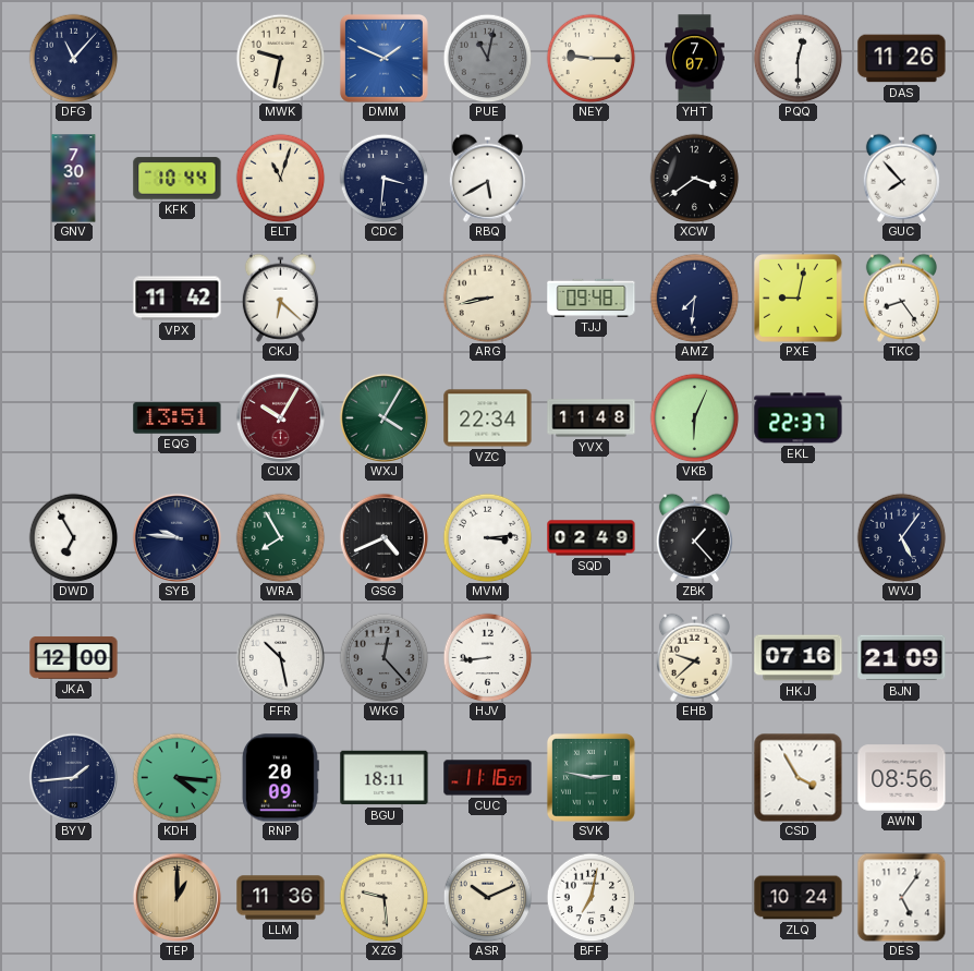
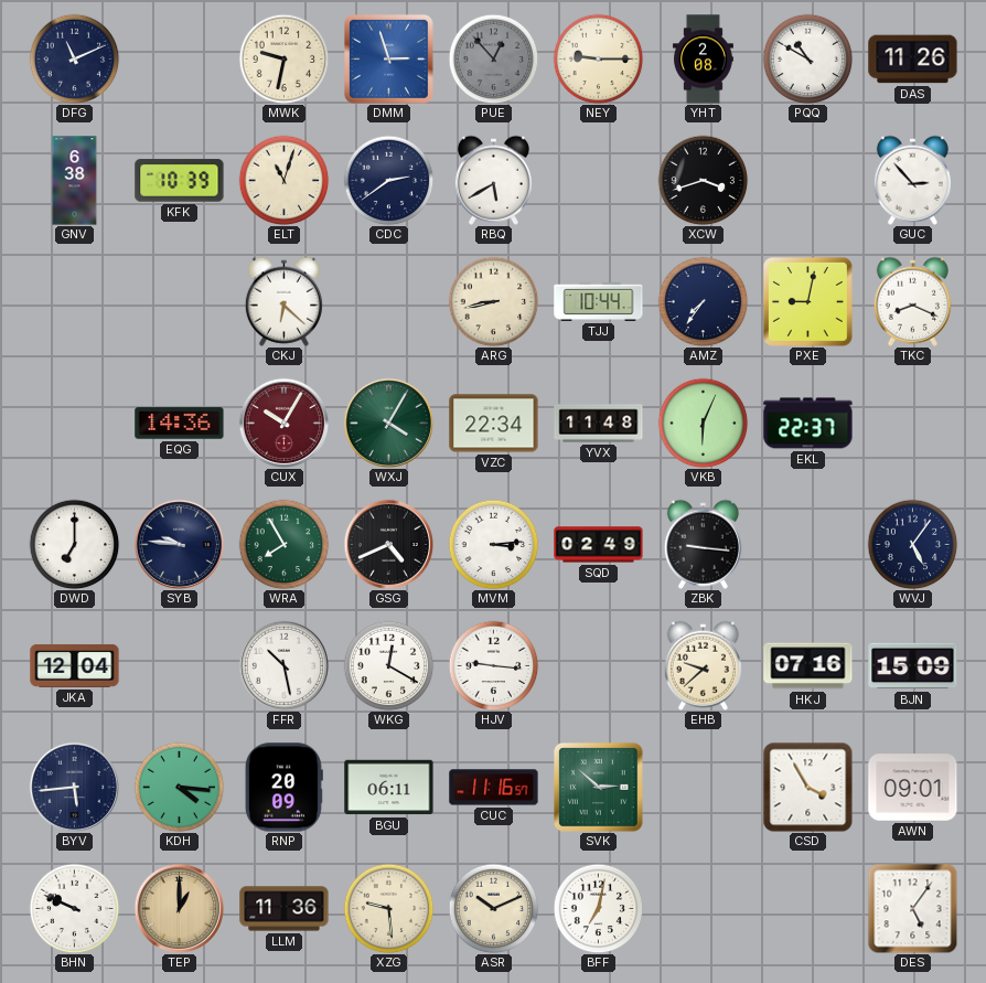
DFG: 11:07 -> 11:11
DMM: 1:49 -> 2:57
PUE: 11:02 -> 12:53
YHT: 7:07 -> 2:08
PQQ: 12:30 -> 10:50
GNV: 7:30 -> 6:38
KFK: 10:44 -> 10:39
CDC: 3:31 -> 2:39
XCW: 3:39 -> 3:42
GUC: 7:53 -> 2:53
VPX: 11:42 -> none
TJJ: 09:48 -> 10:44
AMZ: 7:31 -> 7:36
TKC: 8:24 -> 8:19
EQG: 13:51 -> 14:36
DWD: 6:55 -> 7:00
ZBK: 1:23 -> 9:16
JKA: 12:00 -> 12:04
WKG: 12:23 -> 12:20
WKG dial: grey -> white
HJV: 8:44 -> 9:16
BJN: 21:09 -> 15:09
BYV: 1:44 -> 5:44
BGU: 18:11 -> 06:11
SVK: 2:47 -> 2:52
AWN: 08:56 -> 09:01
BHN: none -> 9:49
ZLQ: 10:24 -> none
